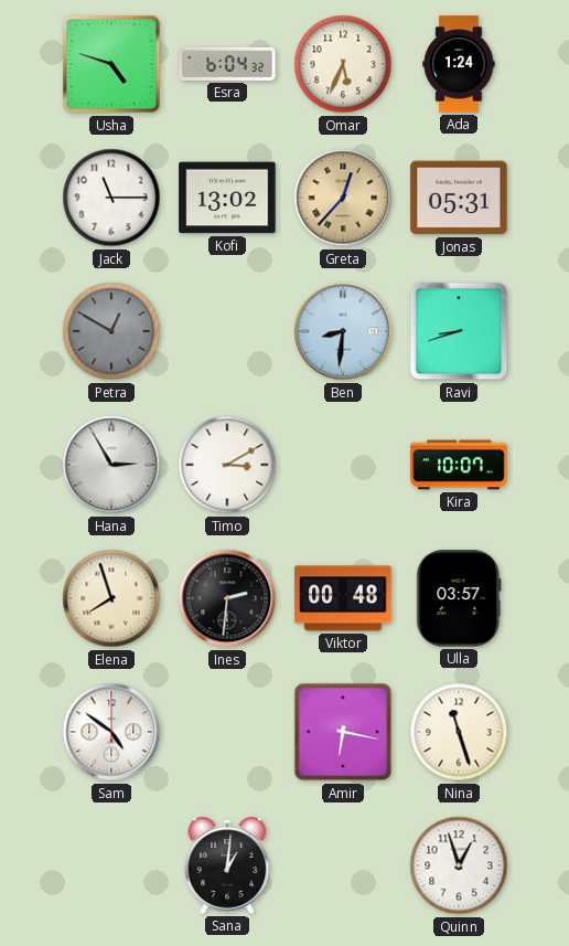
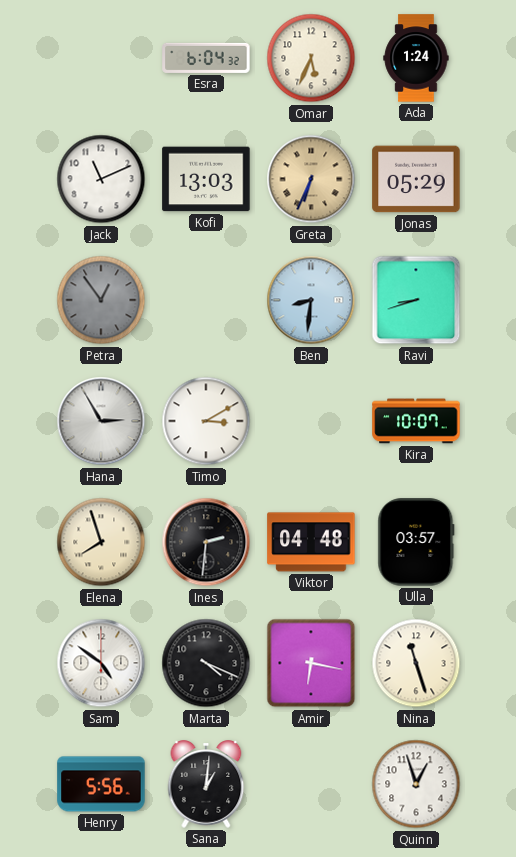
Usha: 4:48 -> none
Jack: 11:15 -> 11:11
Kofi: 13:02 -> 13:03
Greta: 12:37 -> 6:34
Jonas: 05:31 -> 05:29
Petra: 12:50 -> 12:54
Viktor: 00:48 -> 04:48
Marta: none -> 4:19
Henry: none -> 5:56
